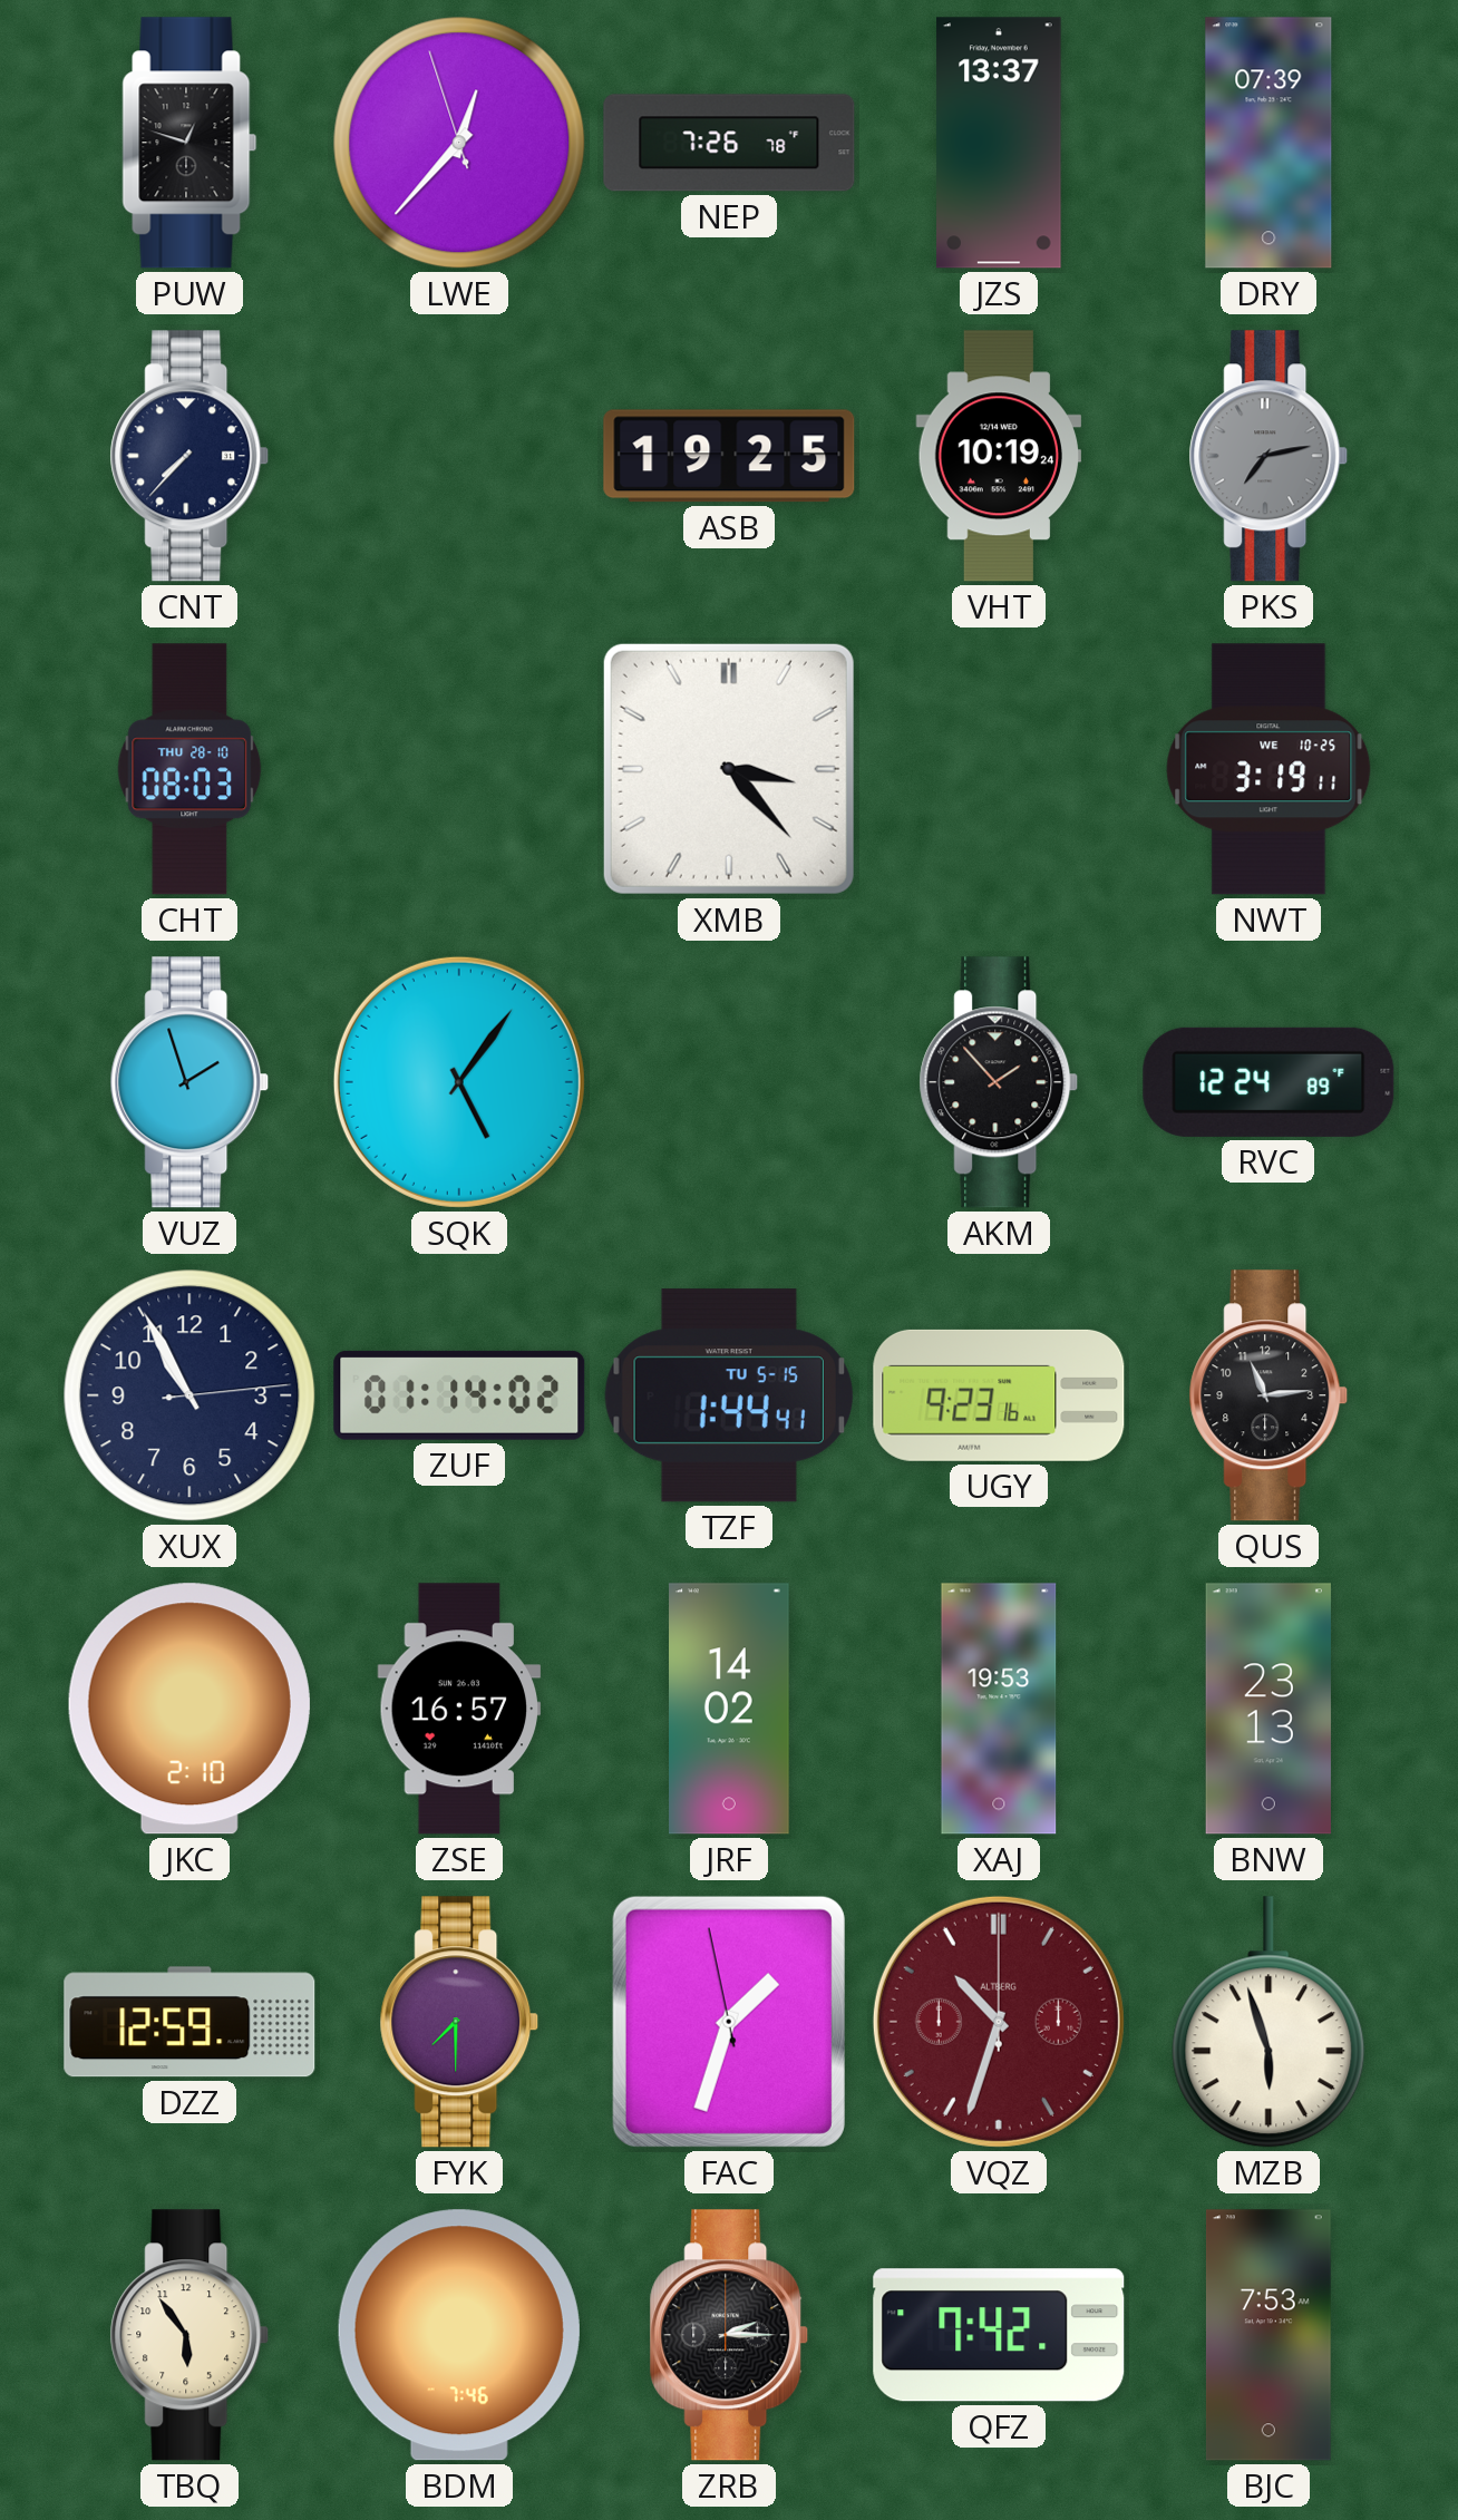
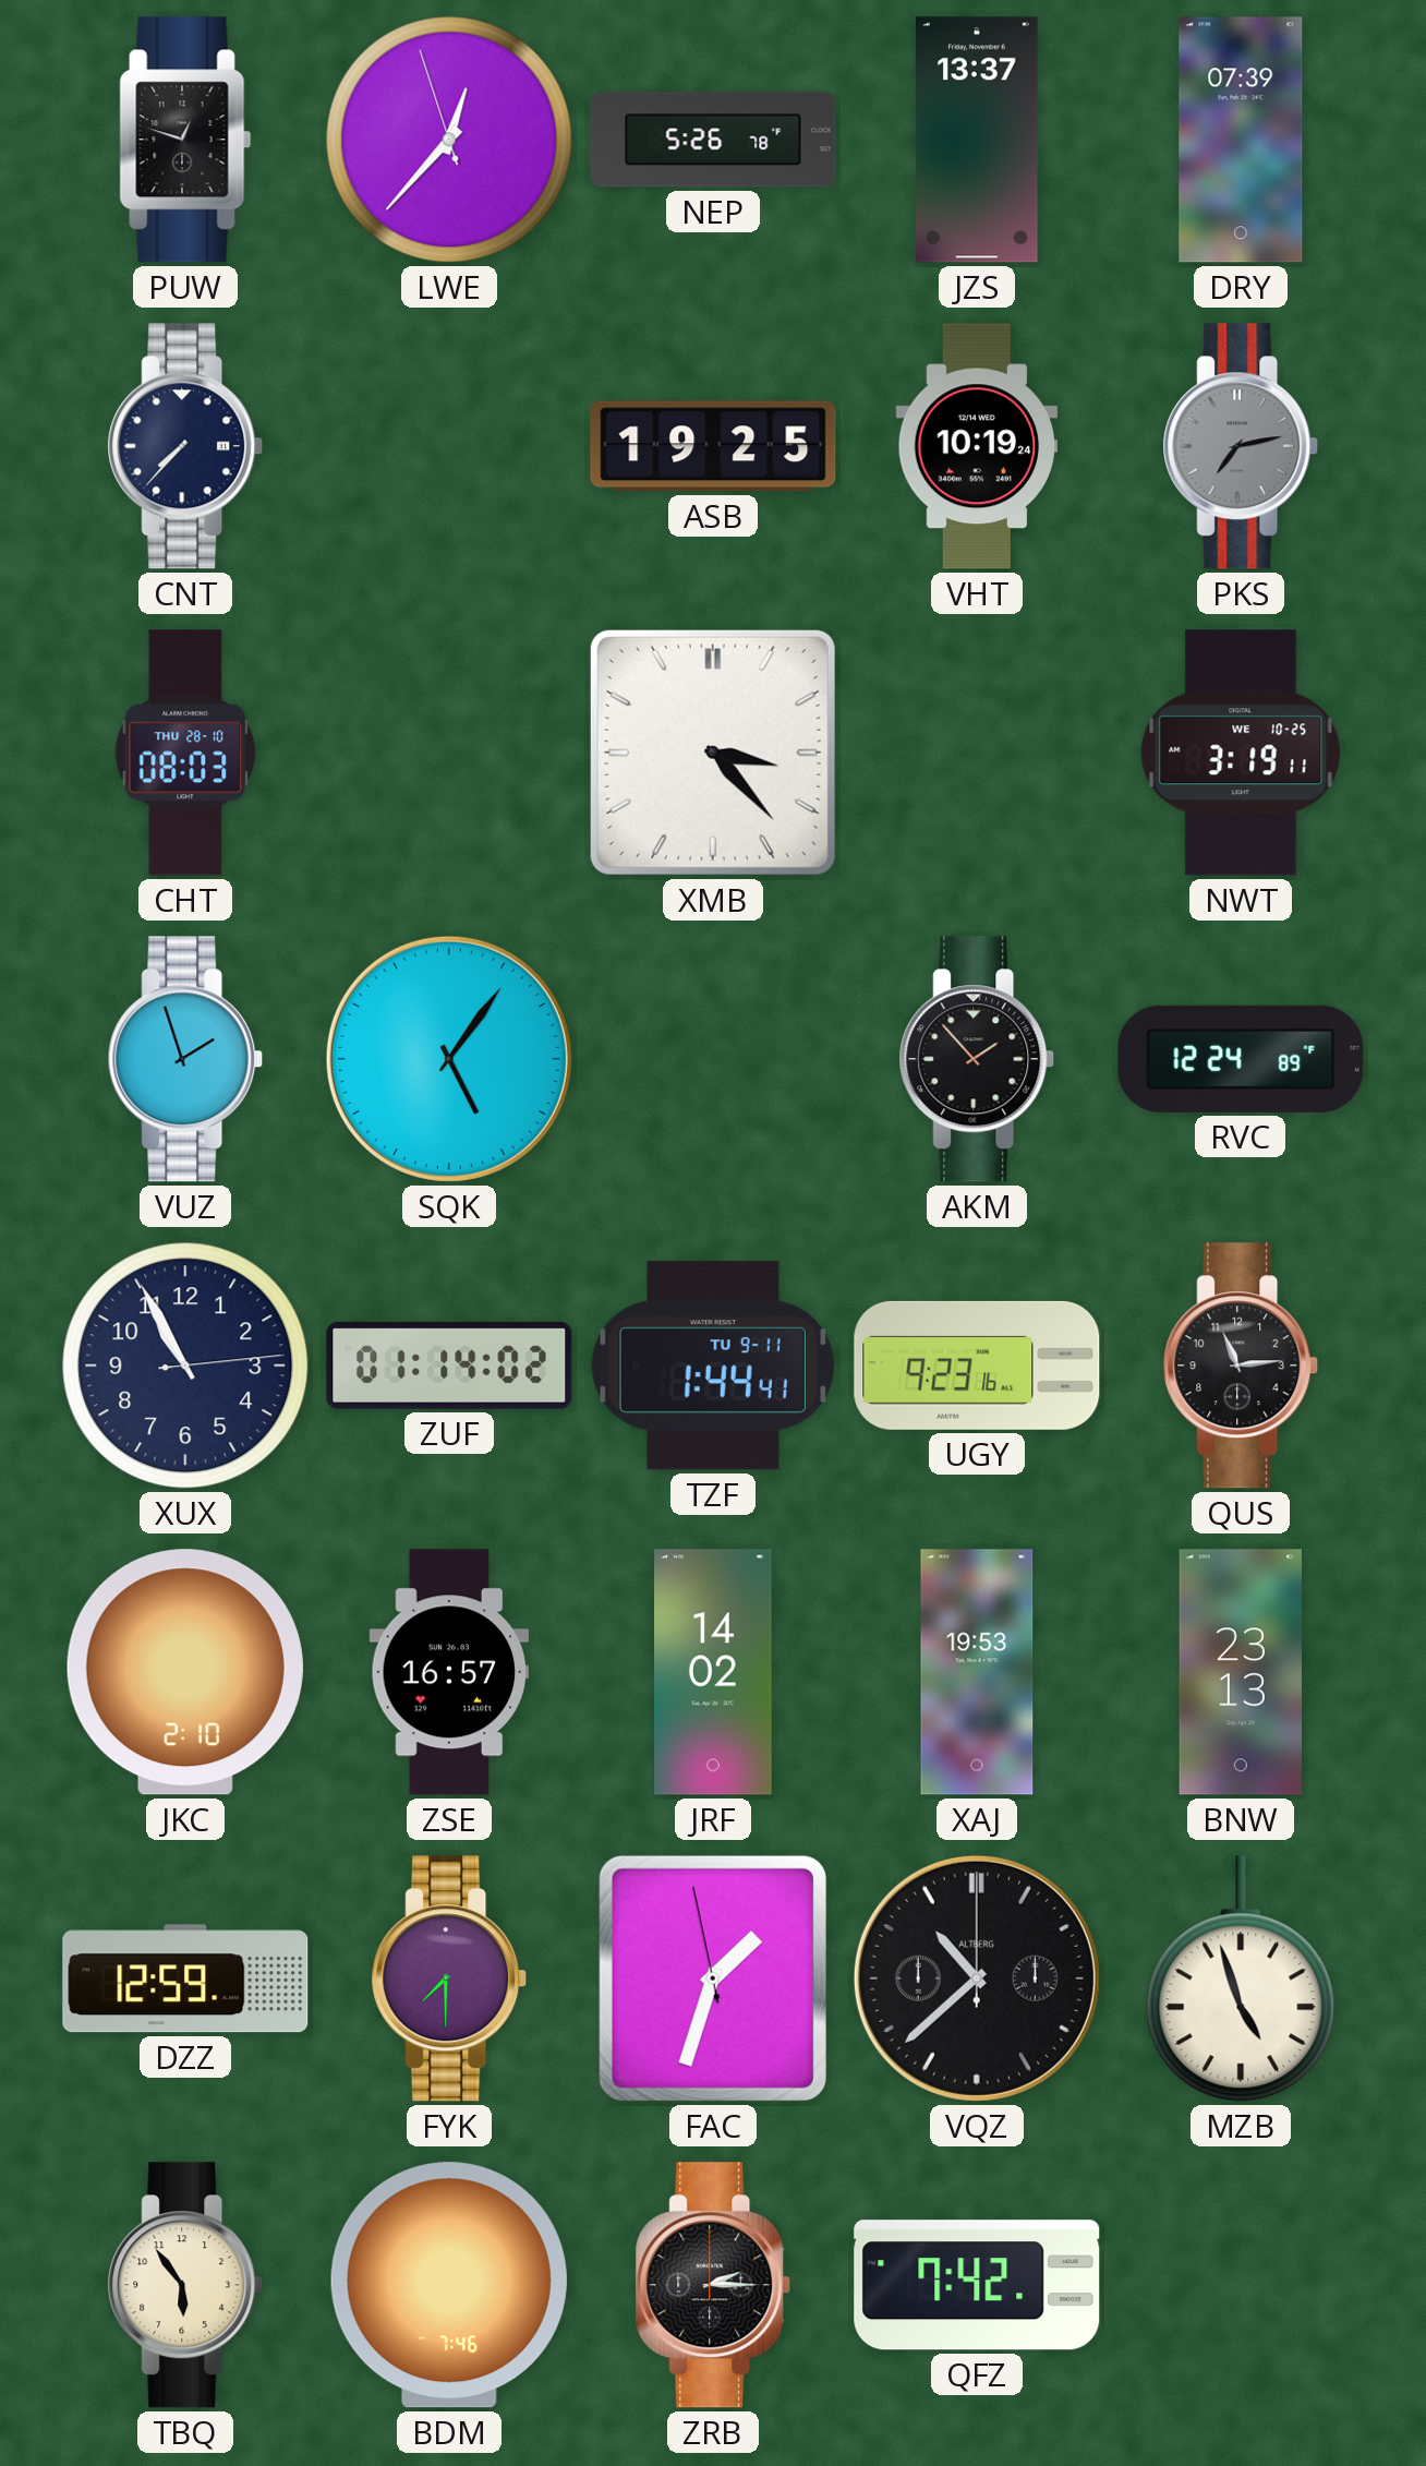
NEP: 7:26 -> 5:26
TZF date: TU 5-15 -> TU 9-11
VQZ: 10:33 -> 10:38
VQZ dial: burgundy -> black
MZB: 5:57 -> 4:57
BJC: 7:53 -> none
